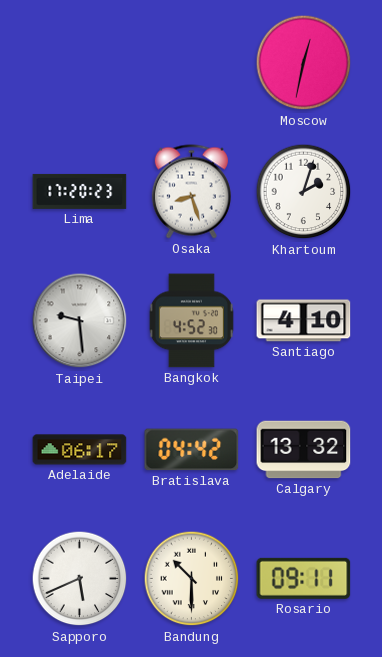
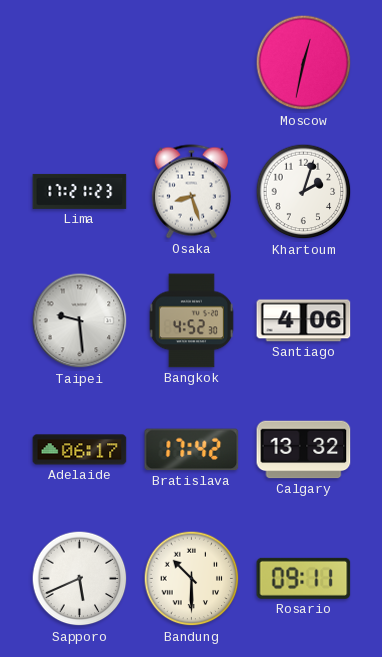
Lima: 17:20 -> 17:21
Santiago: 4:10 -> 4:06
Bratislava: 04:42 -> 17:42
